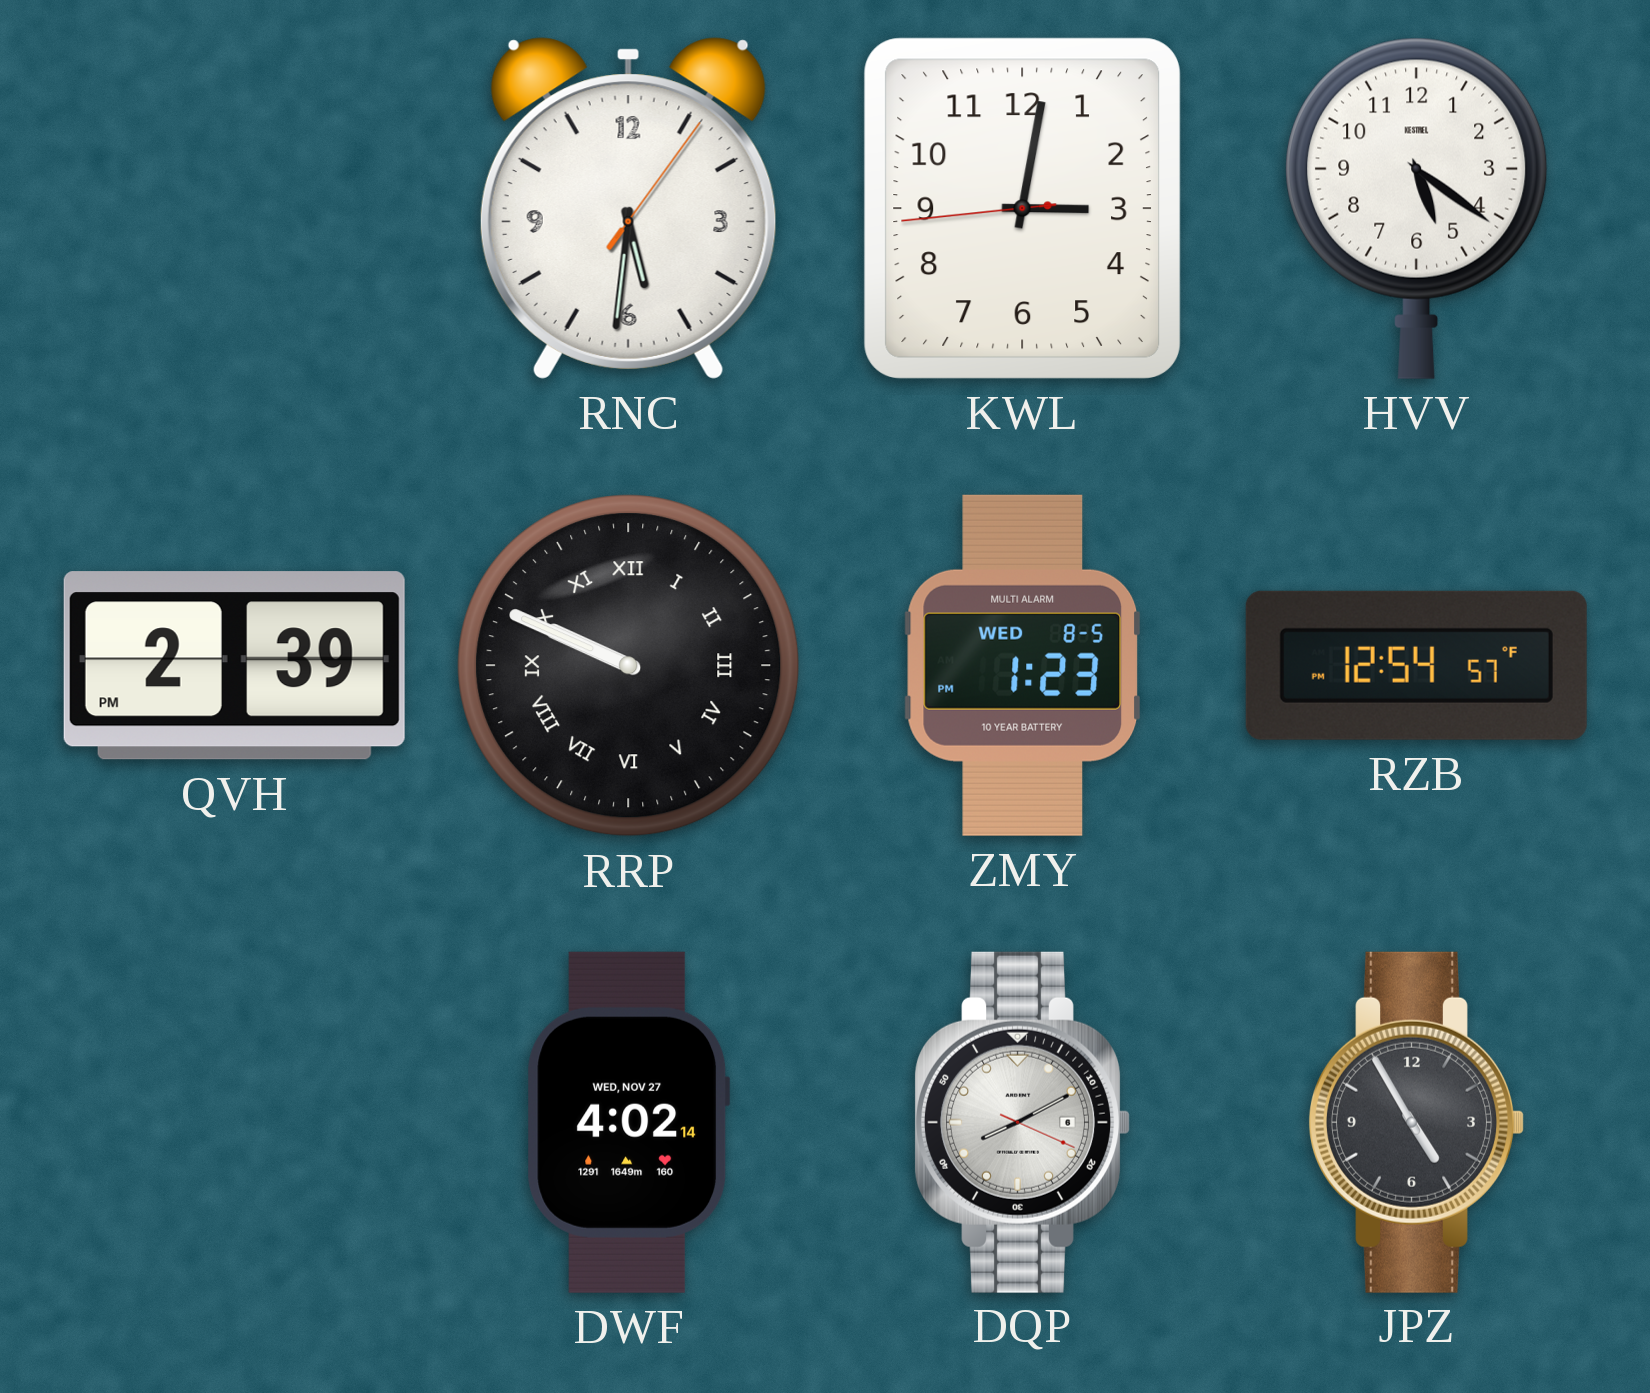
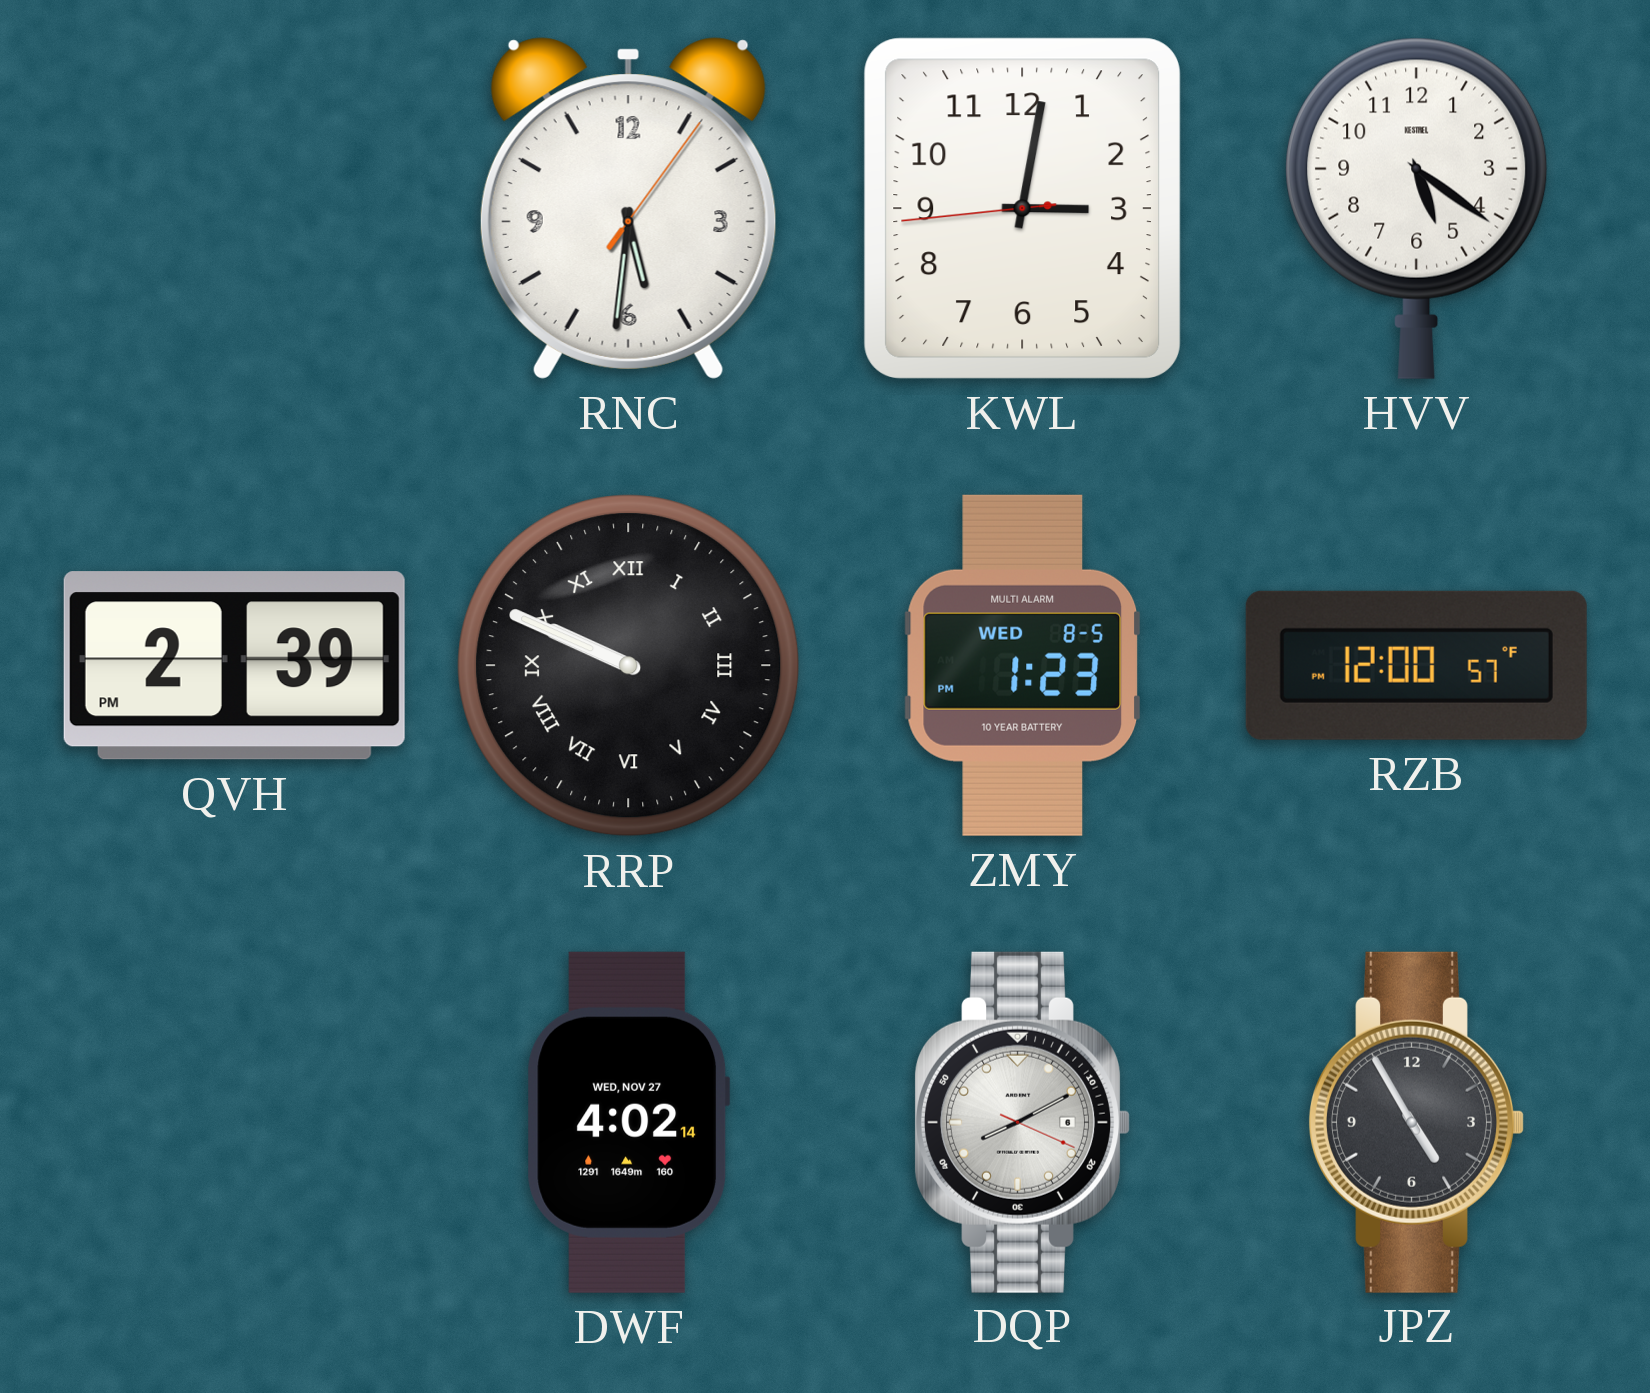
RZB: 12:54 -> 12:00
